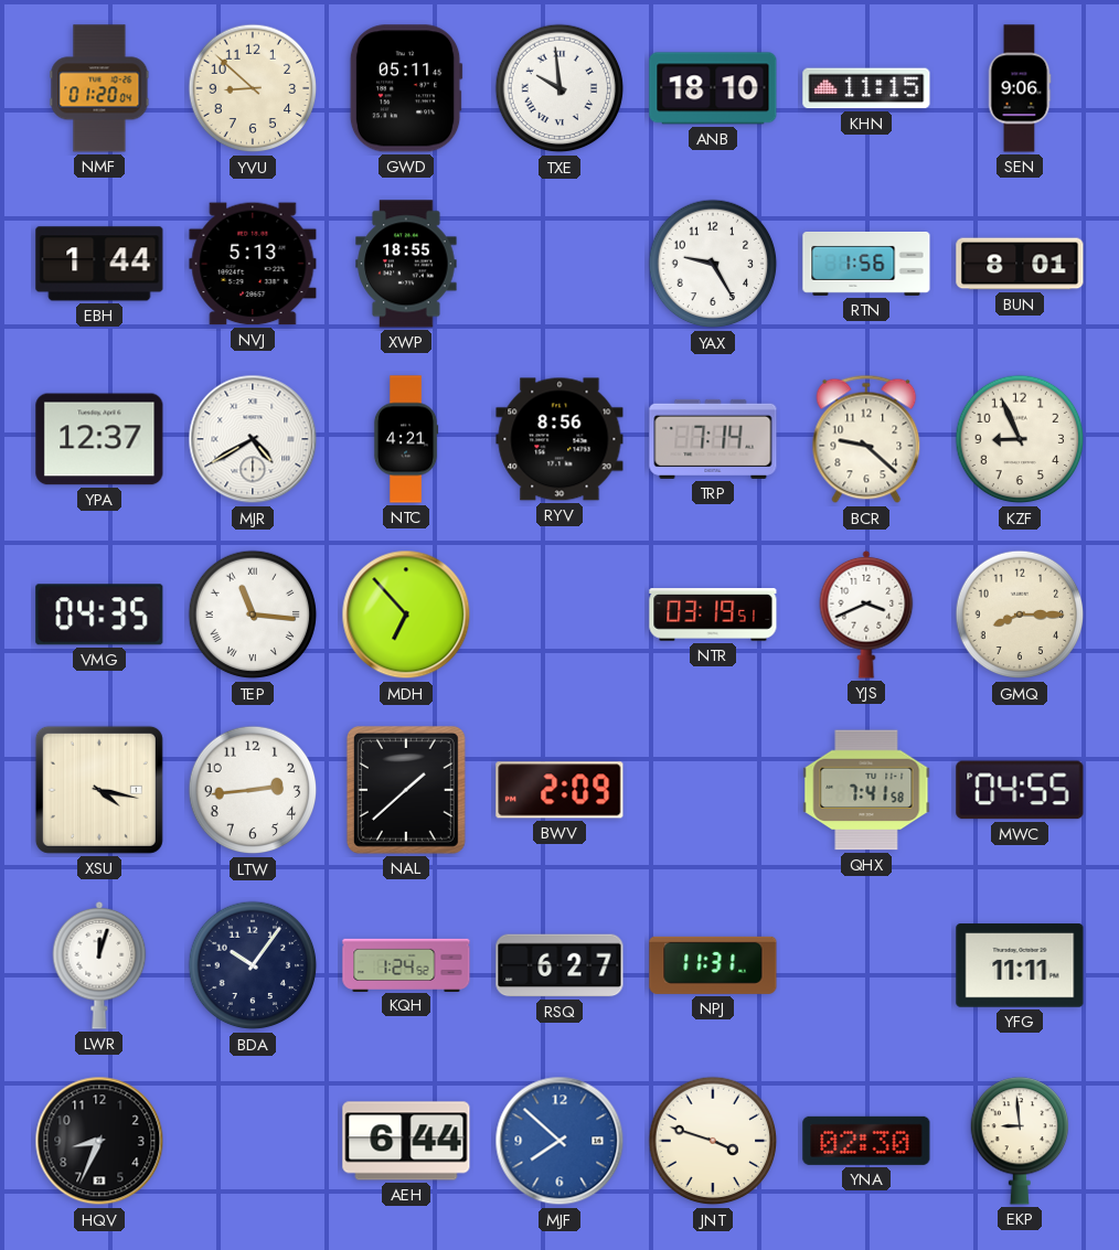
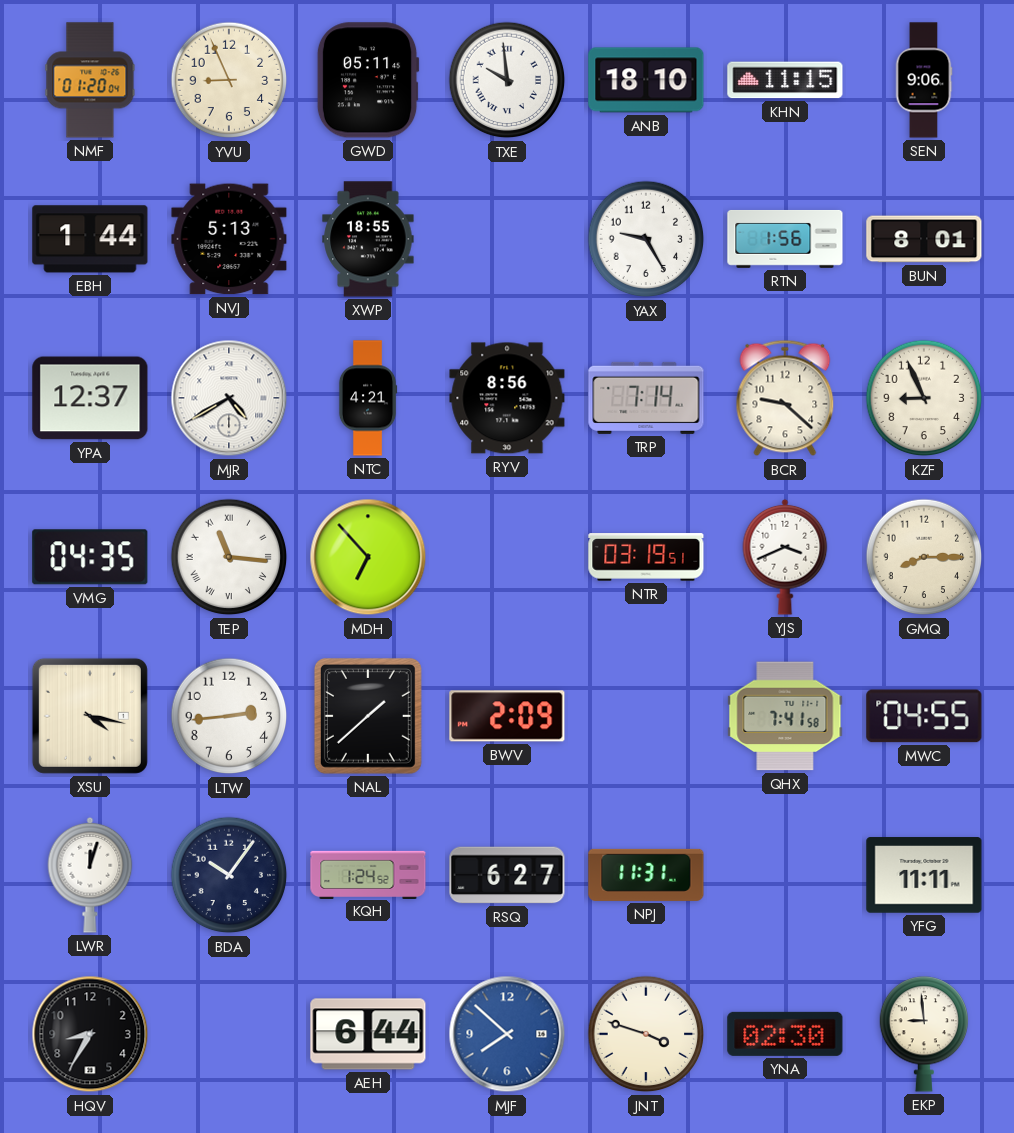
YVU: 8:52 -> 8:56
HQV: 8:34 -> 8:35
